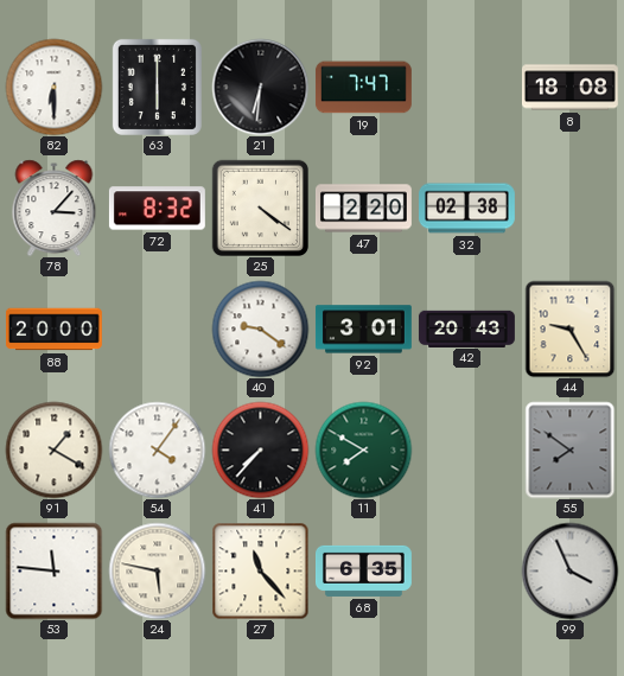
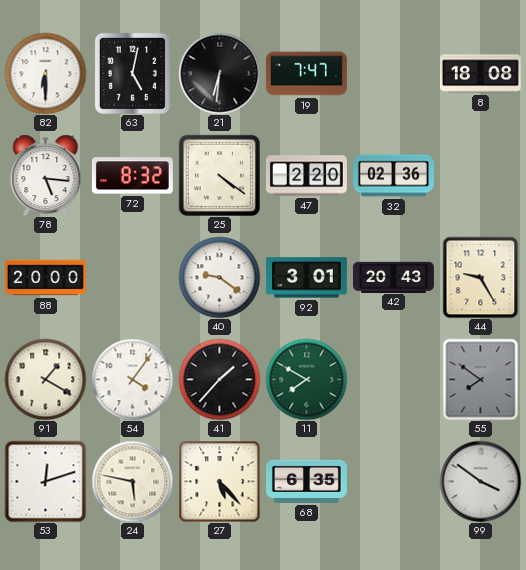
63: 6:00 -> 5:02
78: 3:07 -> 5:16
32: 02:38 -> 02:36
41: 7:37 -> 1:37
53: 11:46 -> 12:12
27: 11:23 -> 5:23
99: 3:56 -> 3:51
